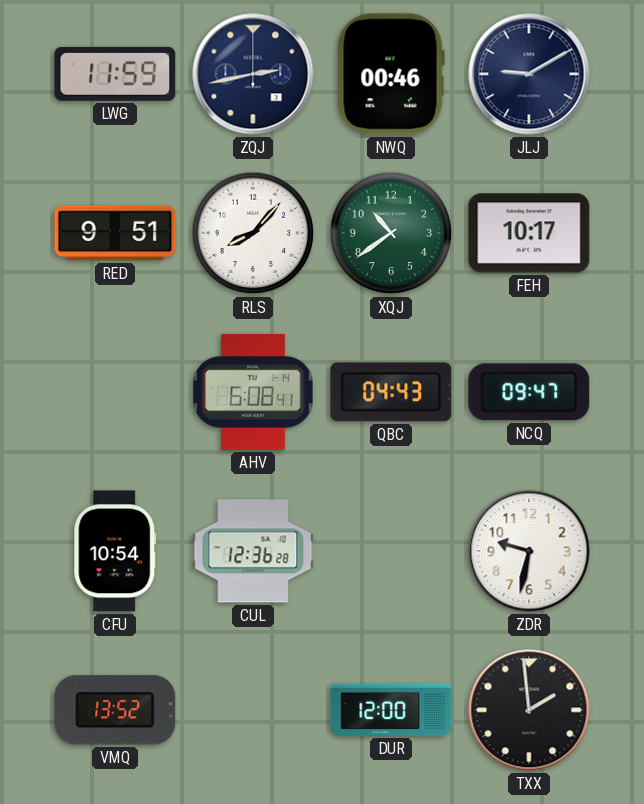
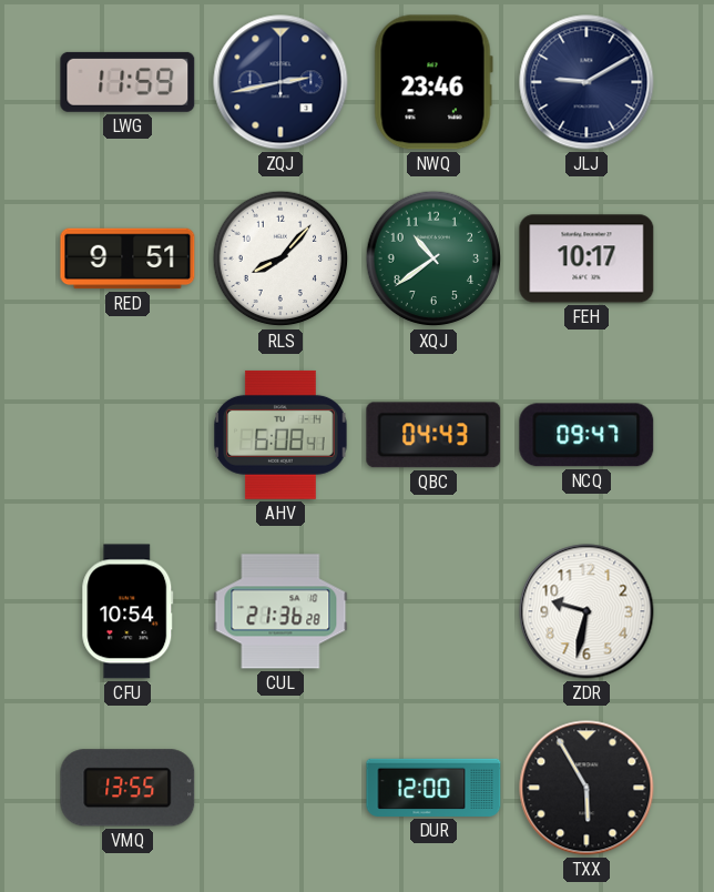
NWQ: 00:46 -> 23:46
CUL: 12:36 -> 21:36
VMQ: 13:52 -> 13:55
TXX: 1:59 -> 5:55
